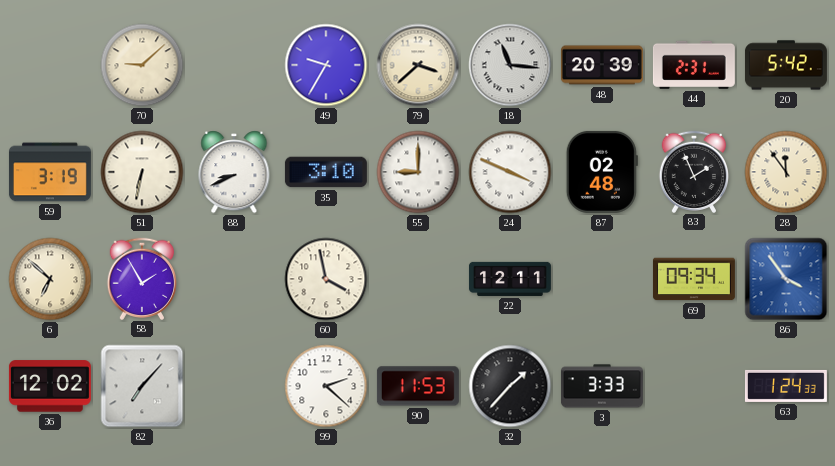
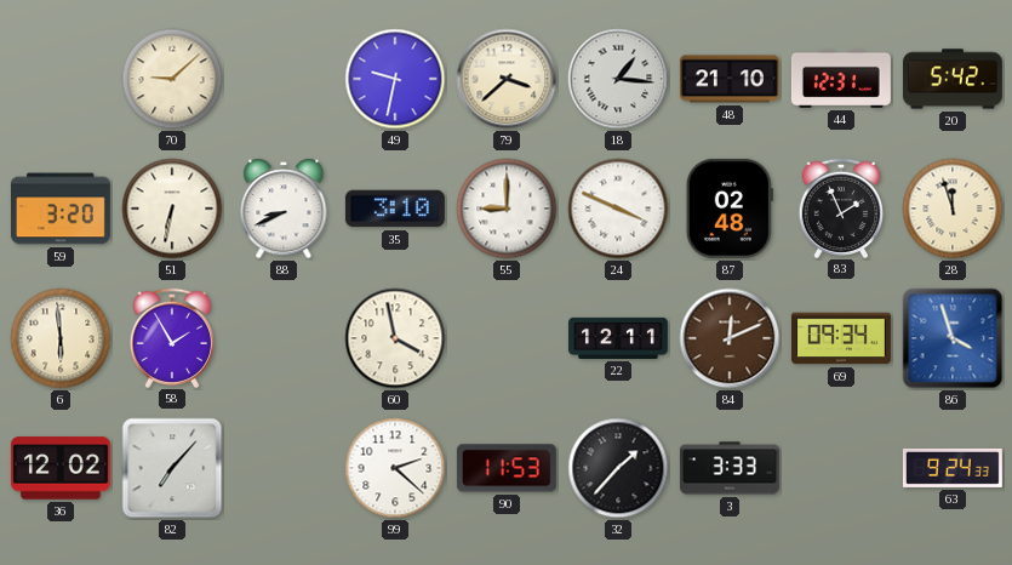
49: 9:35 -> 9:32
18: 11:16 -> 1:16
48: 20:39 -> 21:10
44: 2:31 -> 12:31
59: 3:19 -> 3:20
28: 11:54 -> 11:57
6: 6:52 -> 5:59
84: none -> 12:11
86: 3:54 -> 3:57
63: 1:24 -> 9:24
